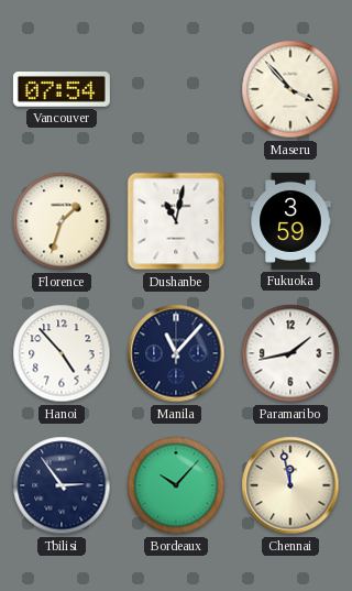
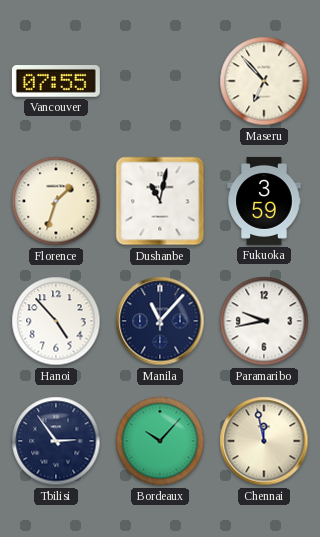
Vancouver: 07:54 -> 07:55
Maseru: 3:53 -> 6:53
Paramaribo: 1:43 -> 9:43
